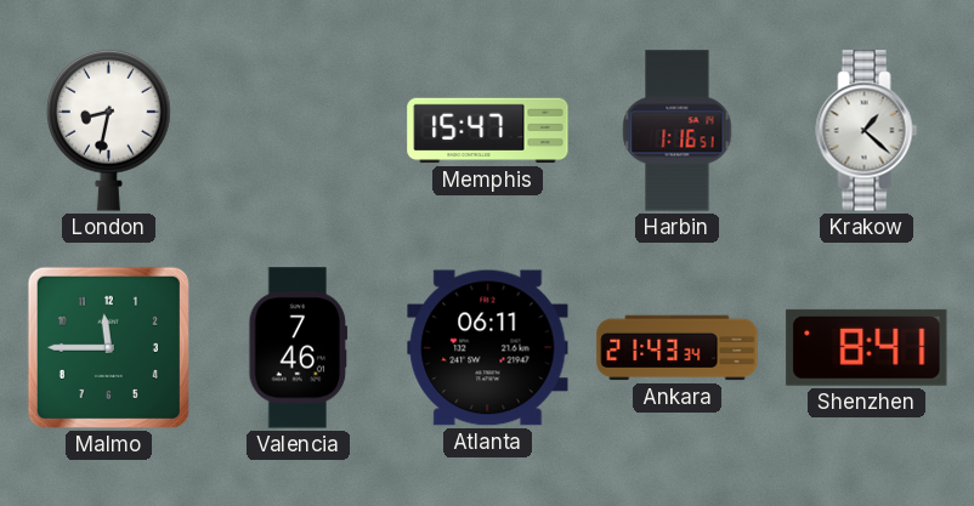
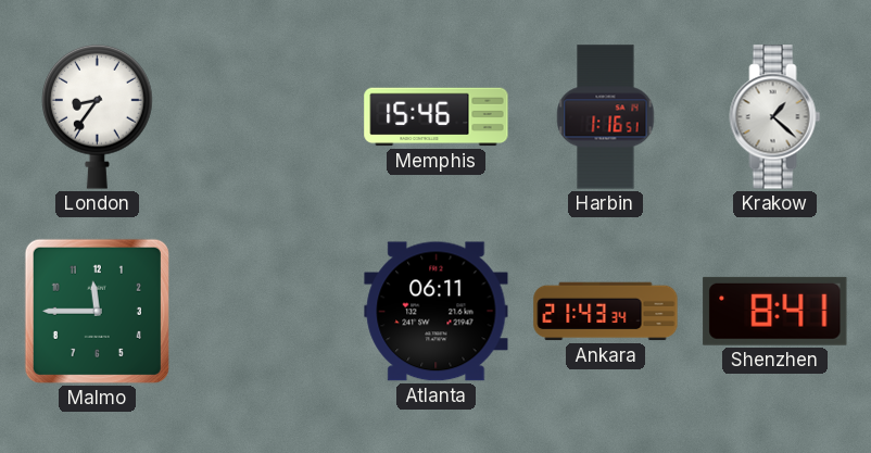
London: 8:32 -> 8:36
Memphis: 15:47 -> 15:46
Valencia: 7:46 -> none
